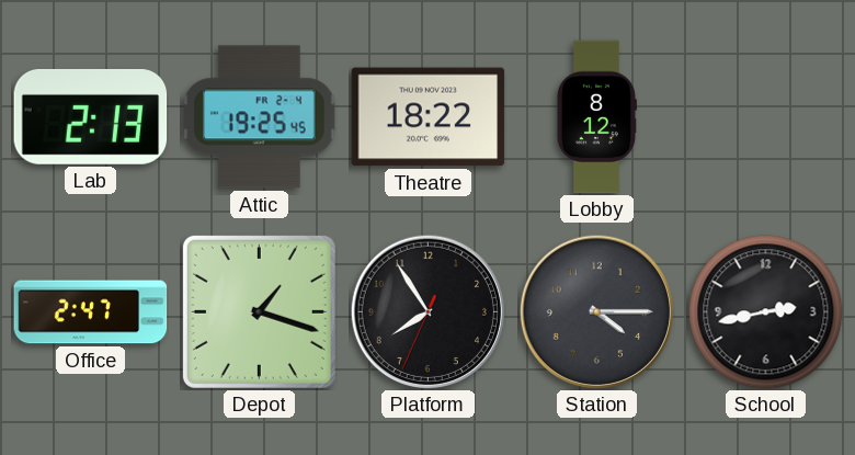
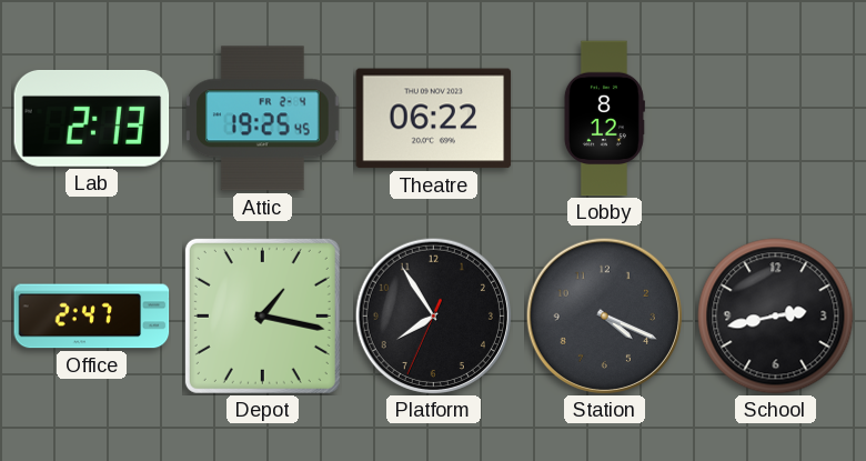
Theatre: 18:22 -> 06:22
Depot: 1:18 -> 1:17
Station: 4:15 -> 4:19
